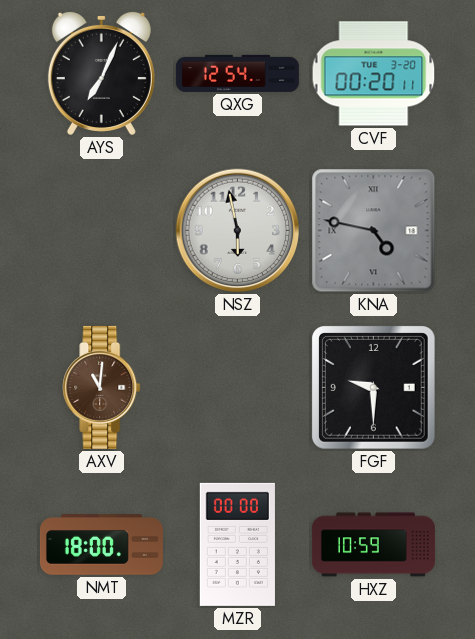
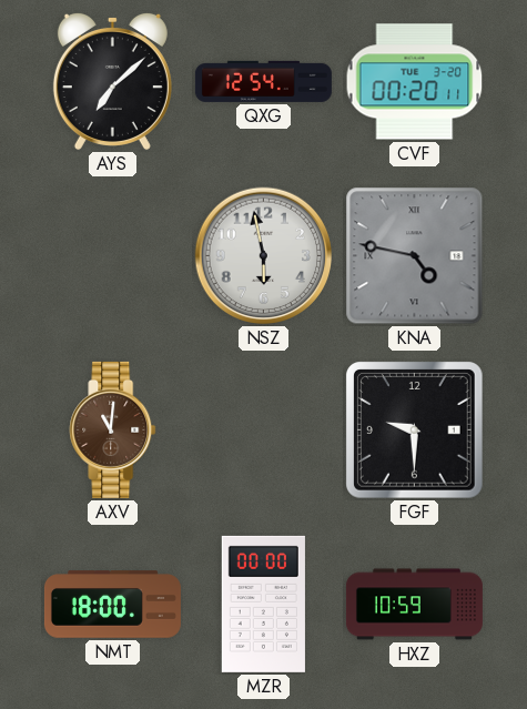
AYS: 7:04 -> 7:08
